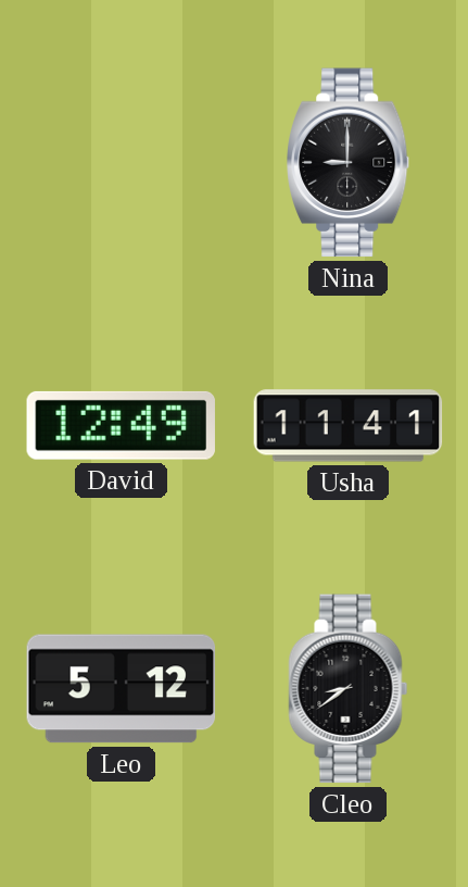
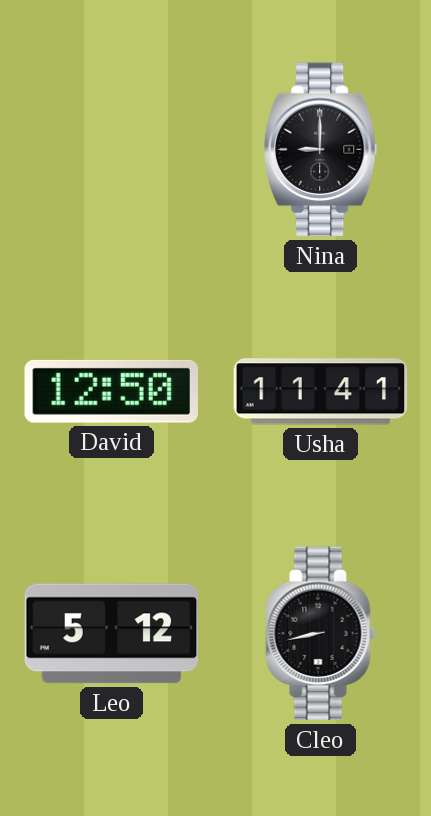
David: 12:49 -> 12:50
Cleo: 8:39 -> 8:43
